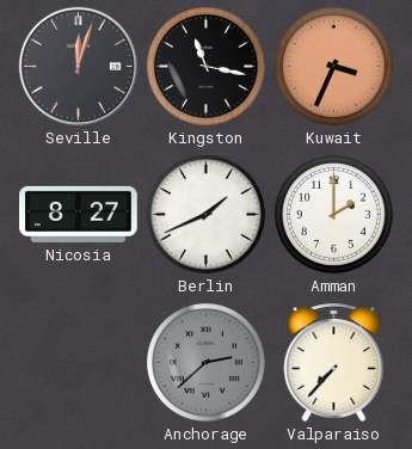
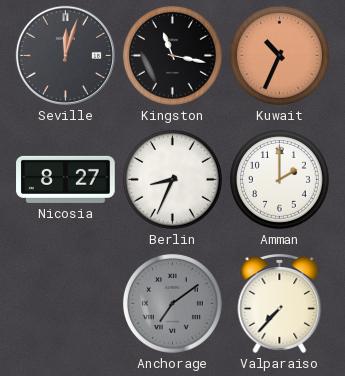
Kuwait: 3:34 -> 10:34
Berlin: 1:41 -> 8:34
Anchorage: 2:38 -> 7:09
